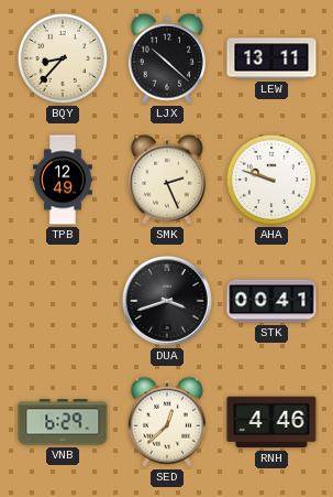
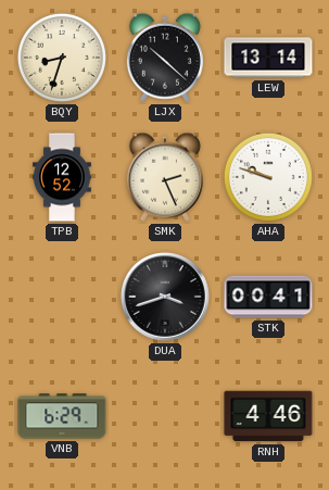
BQY: 8:37 -> 8:33
LEW: 13:11 -> 13:14
TPB: 12:49 -> 12:52
SED: 12:38 -> none
